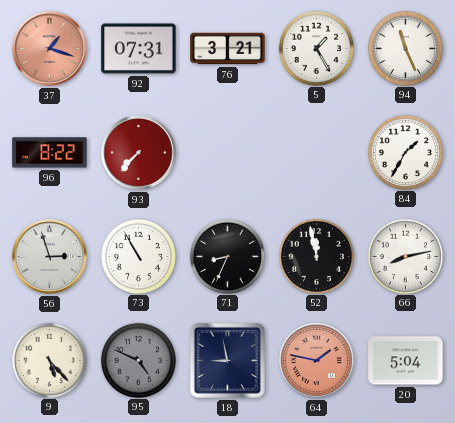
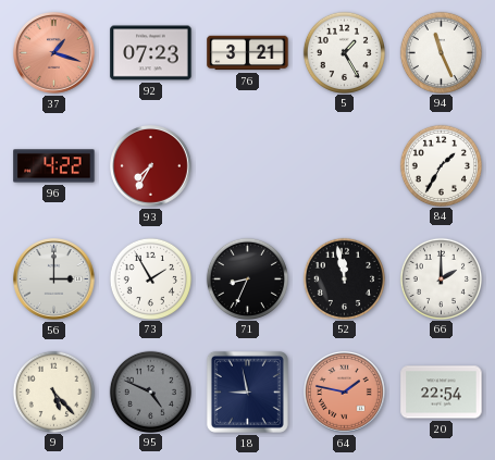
92: 07:31 -> 07:23
96: 8:22 -> 4:22
93: 7:37 -> 7:35
56: 2:57 -> 3:00
73: 10:55 -> 1:55
66: 8:13 -> 2:00
20: 5:04 -> 22:54
